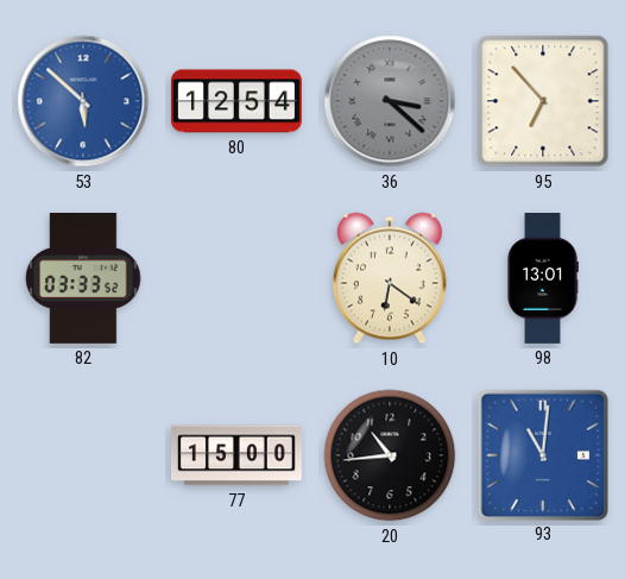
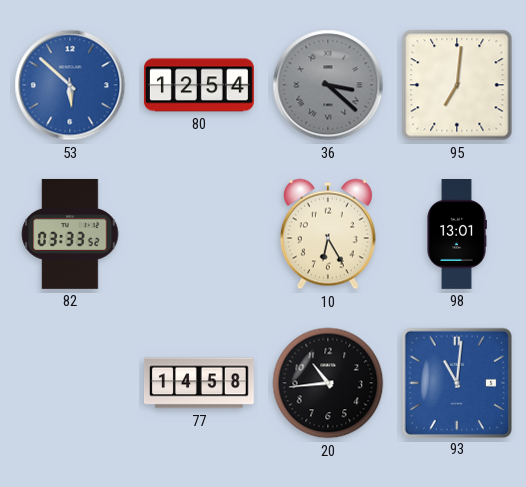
95: 6:53 -> 7:01
10: 6:21 -> 6:25
77: 15:00 -> 14:58
